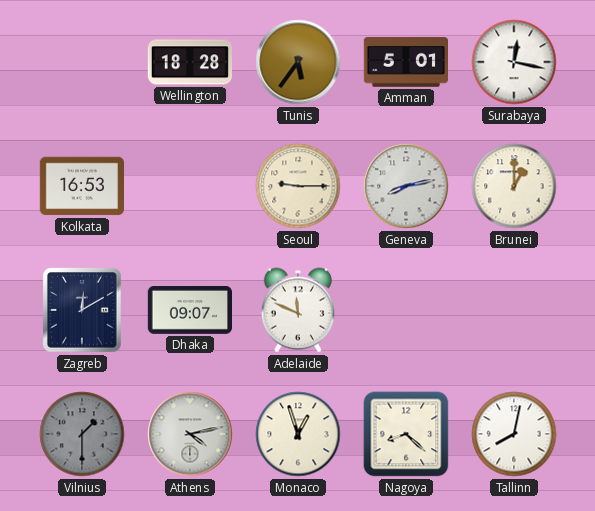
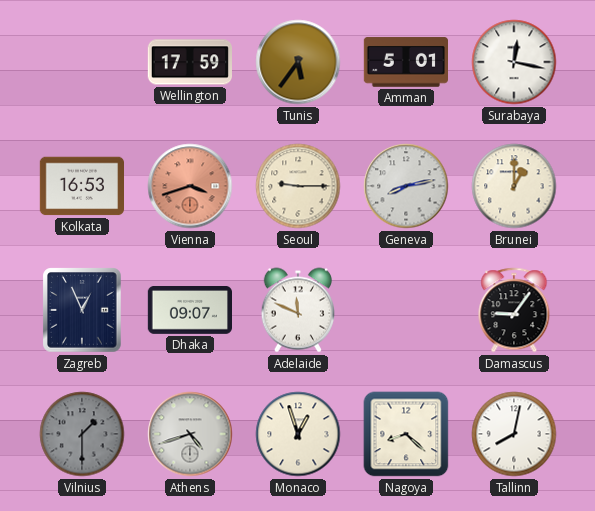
Wellington: 18:28 -> 17:59
Vienna: none -> 3:42
Zagreb: 12:10 -> 12:56
Damascus: none -> 9:06
Athens: 4:13 -> 4:42
